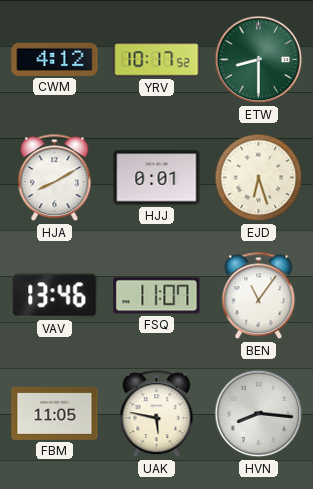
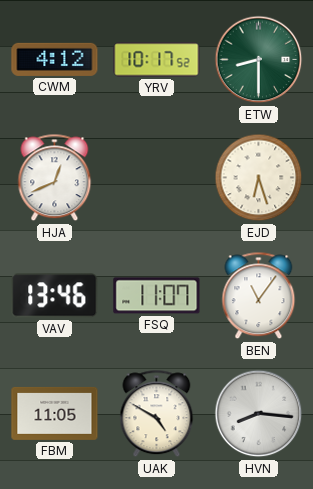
HJA: 8:10 -> 12:41
HJJ: 0:01 -> none
UAK: 5:47 -> 4:50
